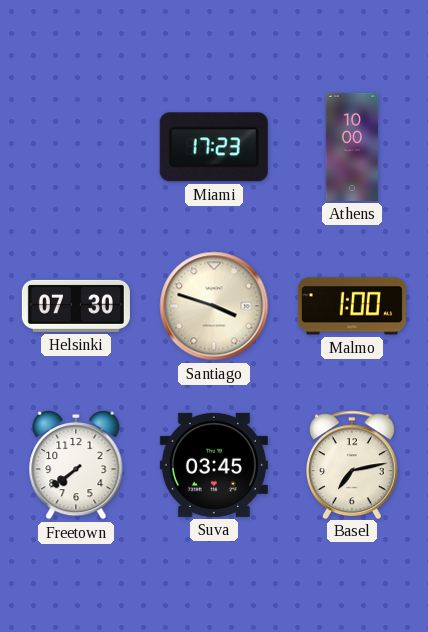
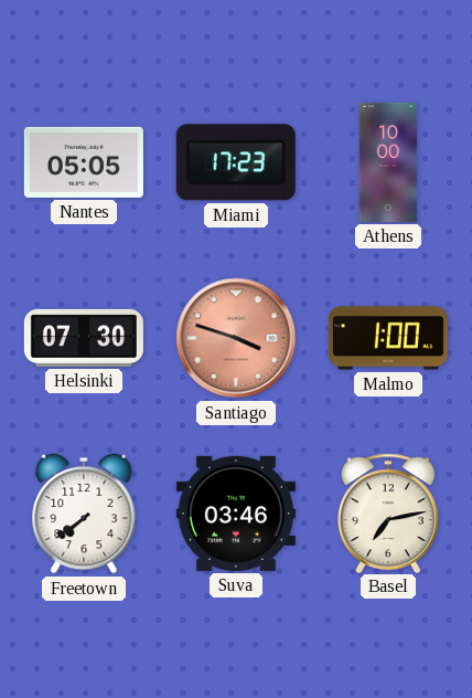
Nantes: none -> 05:05
Santiago dial: cream -> salmon
Suva: 03:45 -> 03:46
